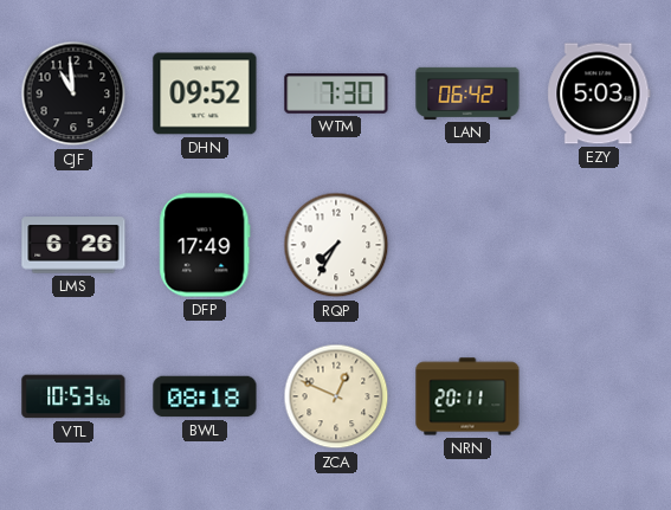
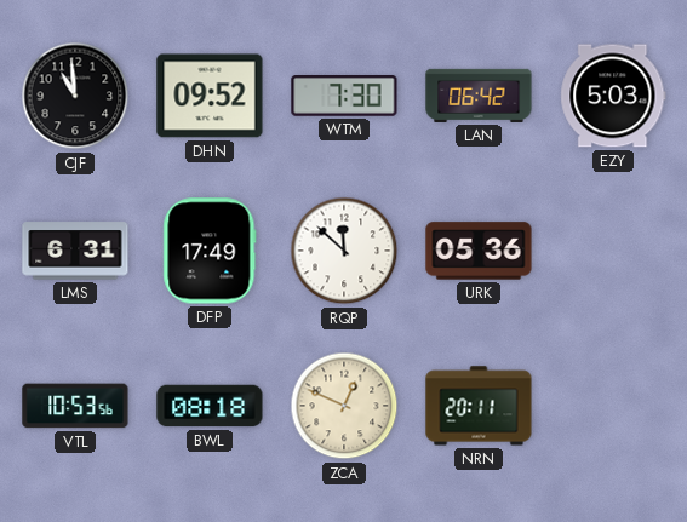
LMS: 6:26 -> 6:31
RQP: 7:35 -> 11:52
URK: none -> 05:36
